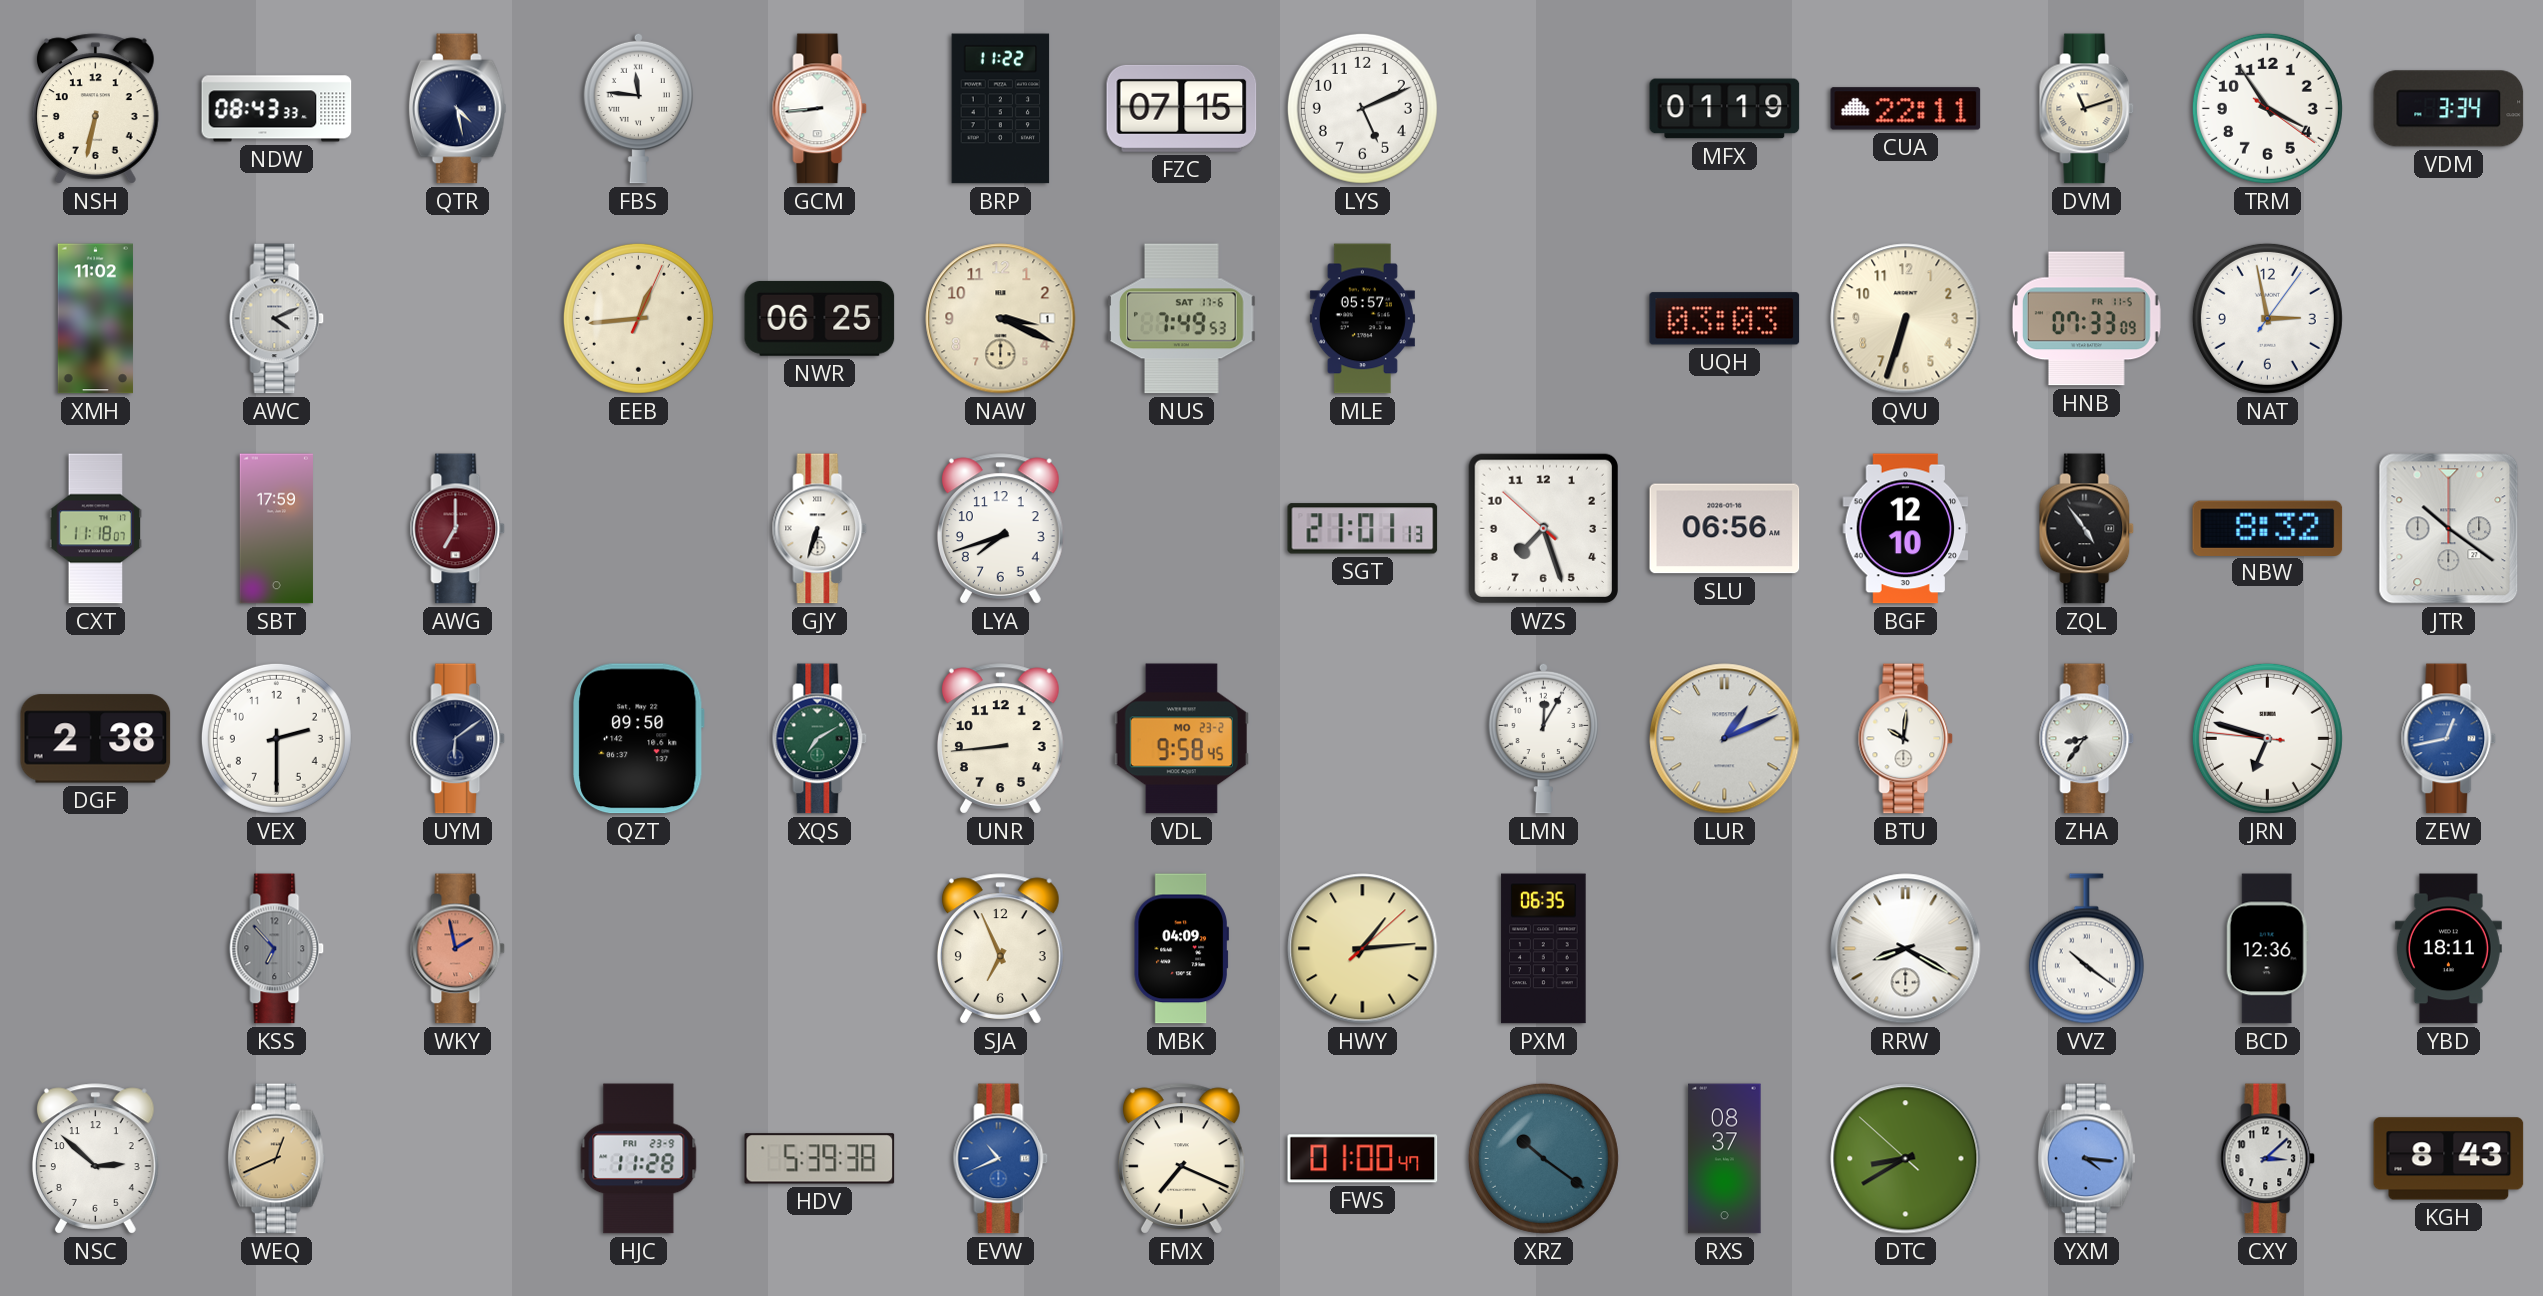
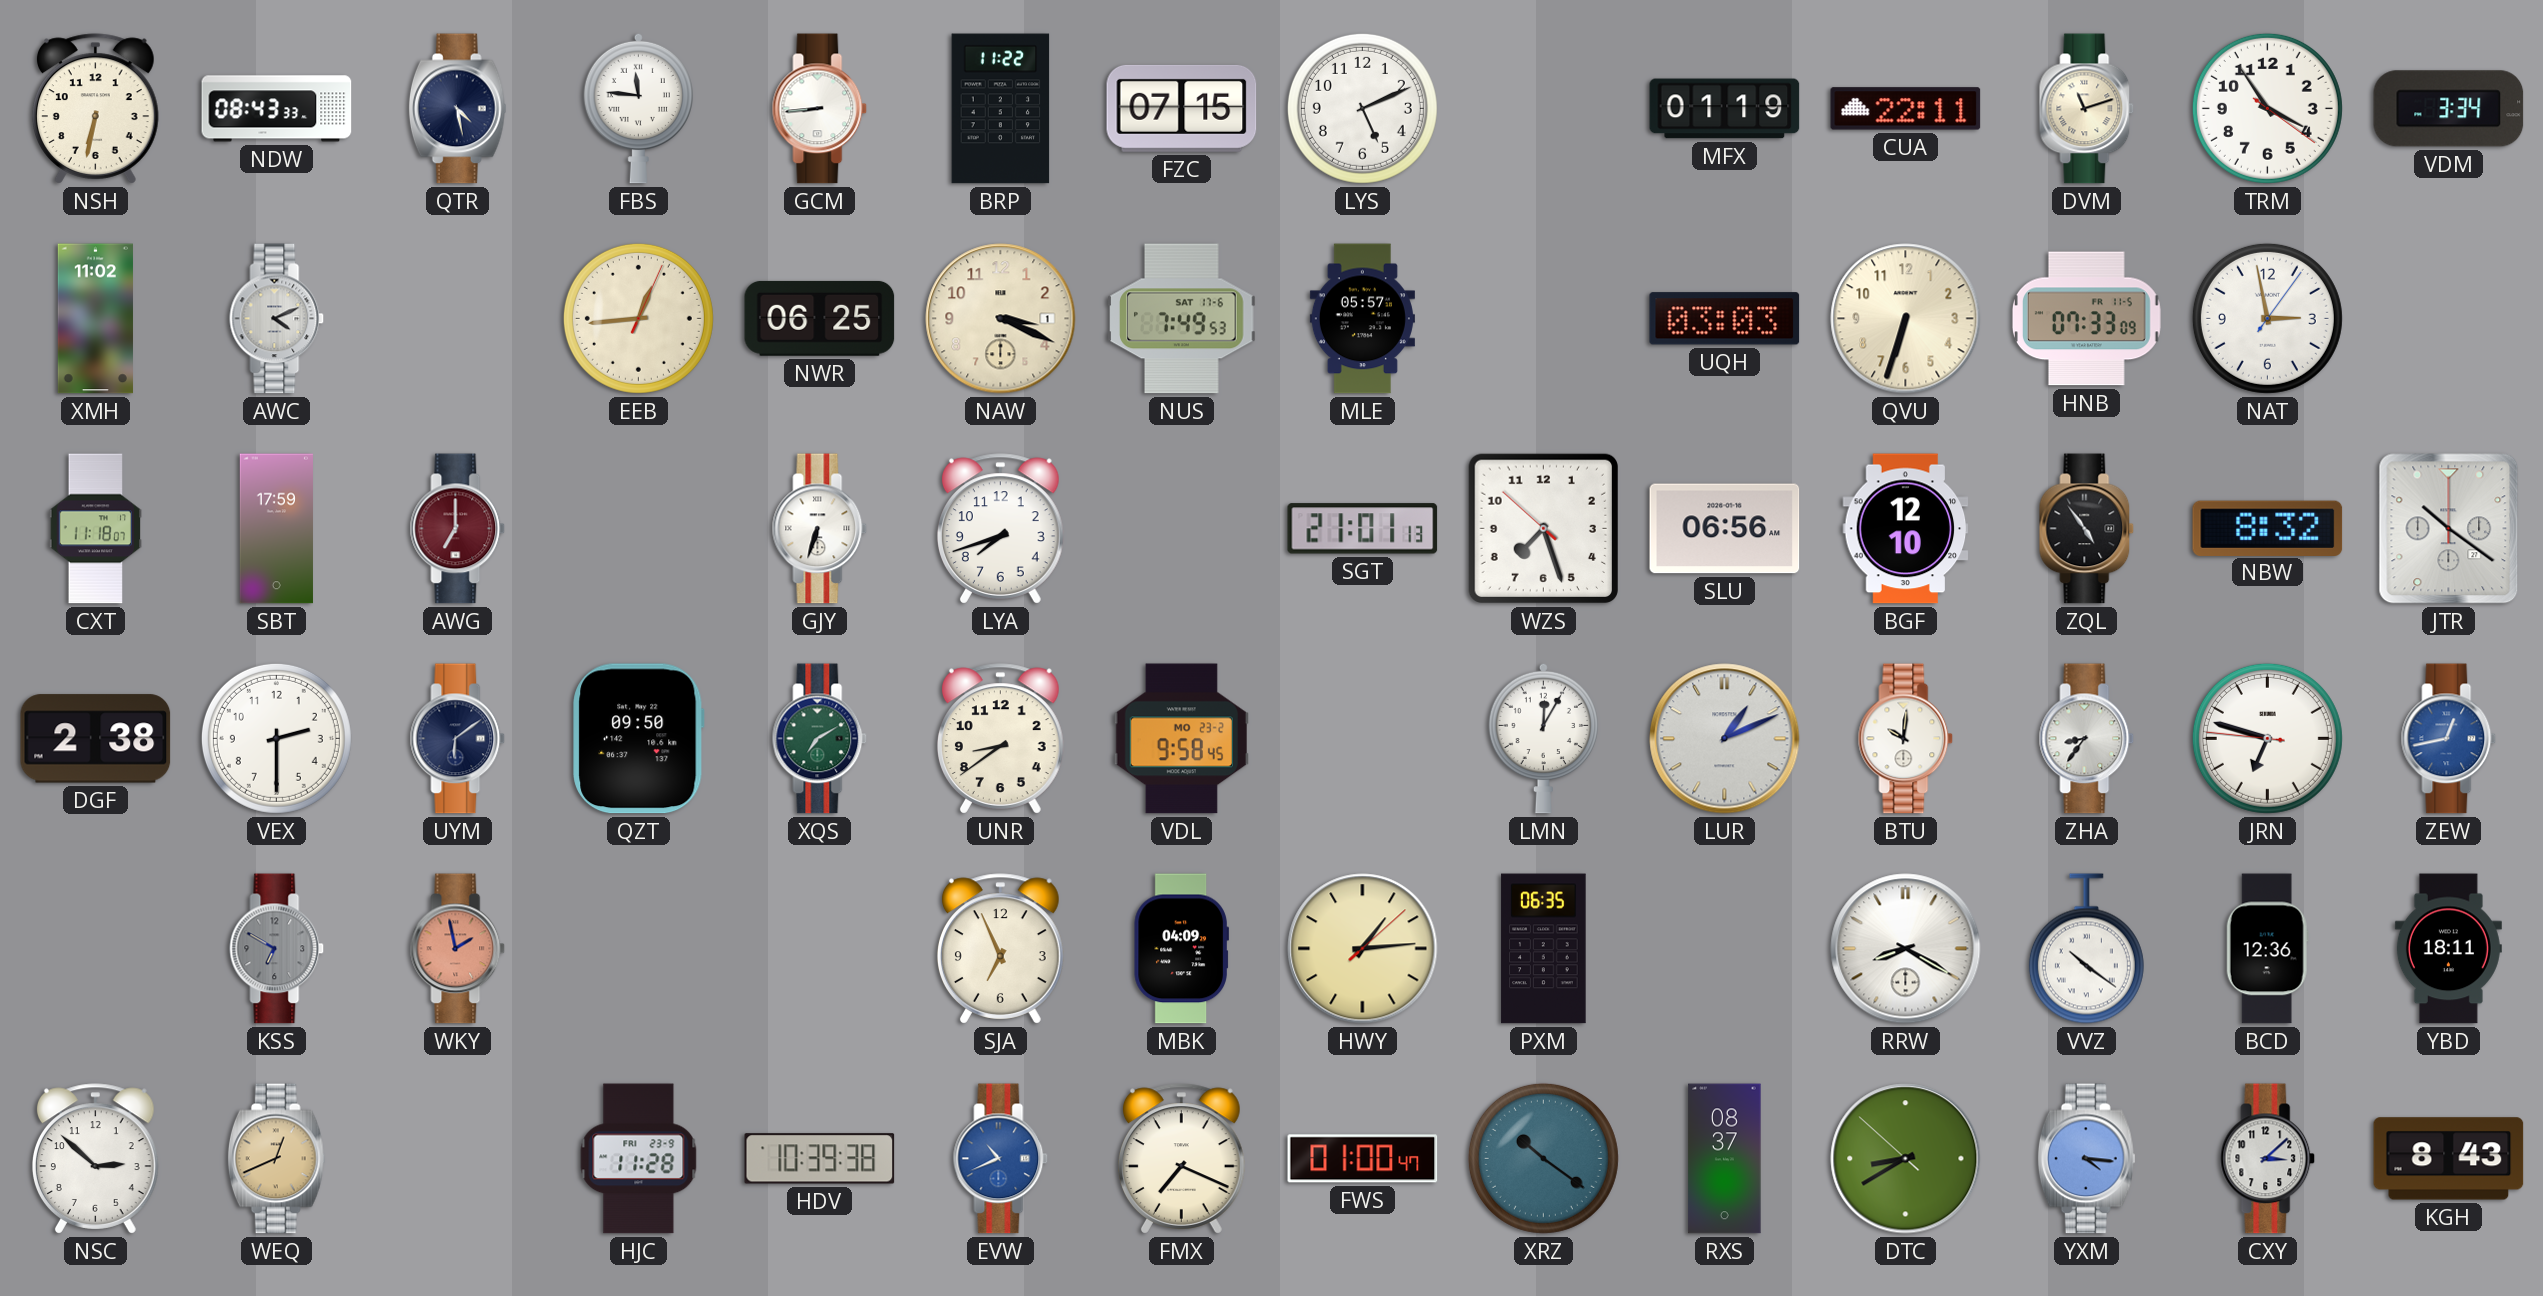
UNR: 8:44 -> 8:39
KSS: 6:53 -> 6:50
HDV: 5:39 -> 10:39
